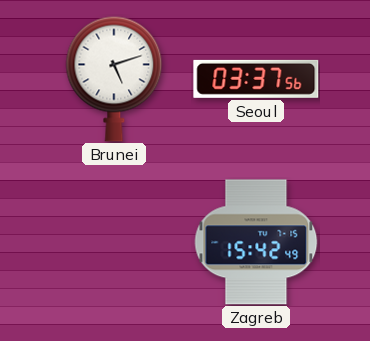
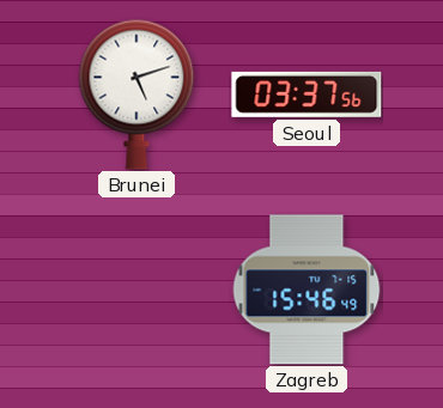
Zagreb: 15:42 -> 15:46
